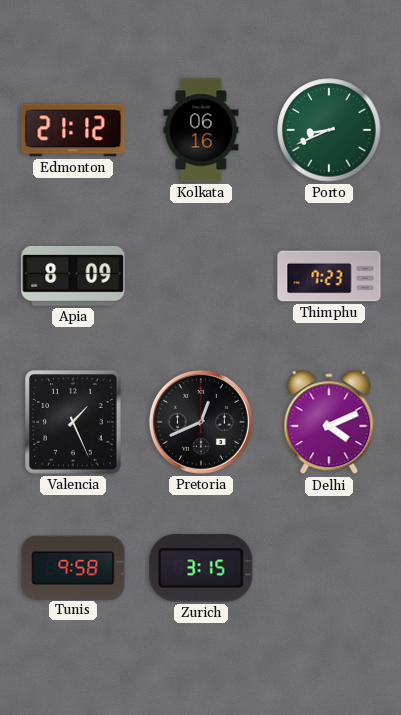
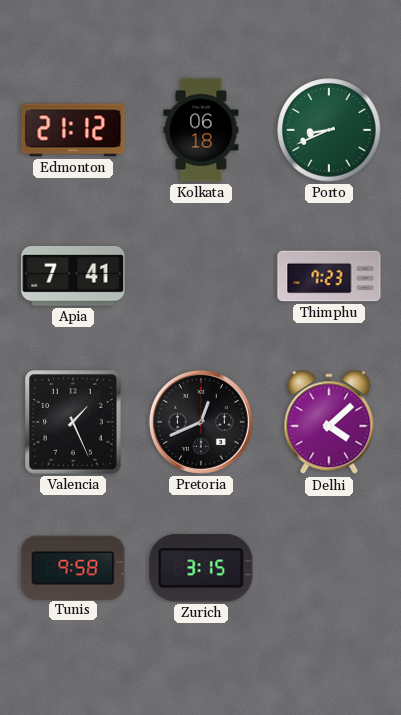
Kolkata: 06:16 -> 06:18
Apia: 8:09 -> 7:41
Delhi: 4:11 -> 4:08
